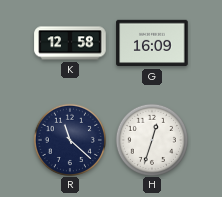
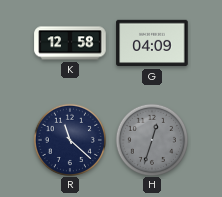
G: 16:09 -> 04:09
H dial: white -> grey
